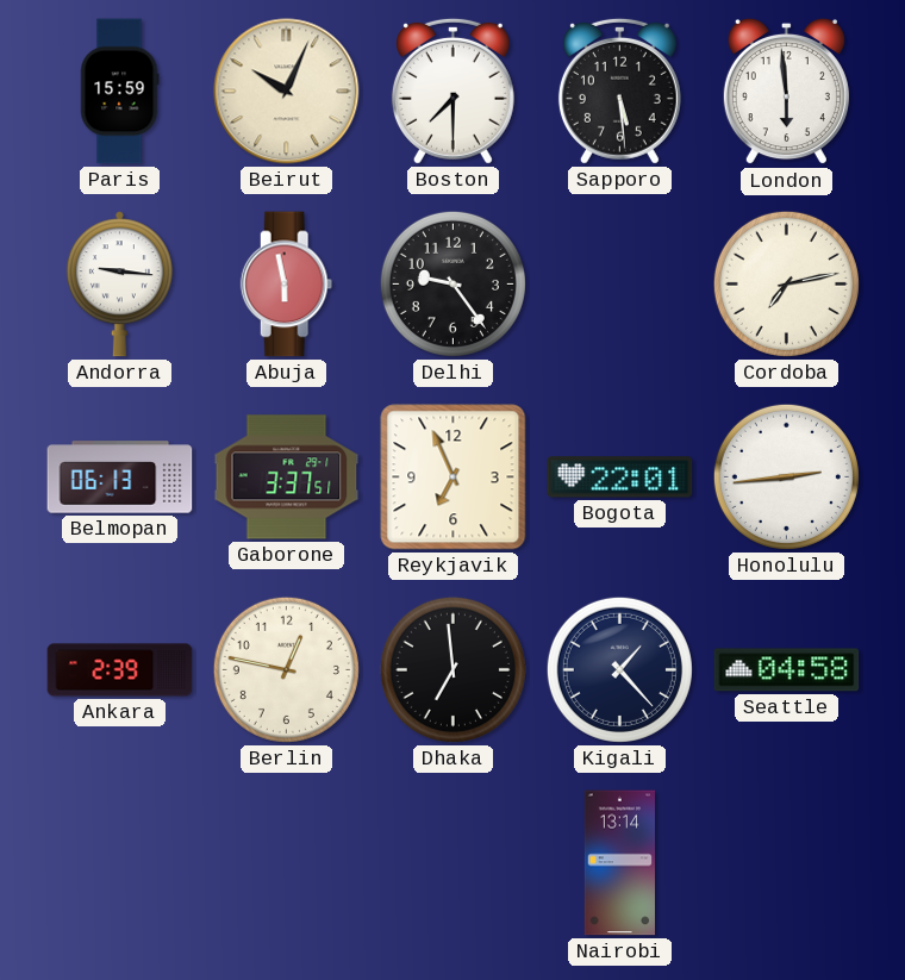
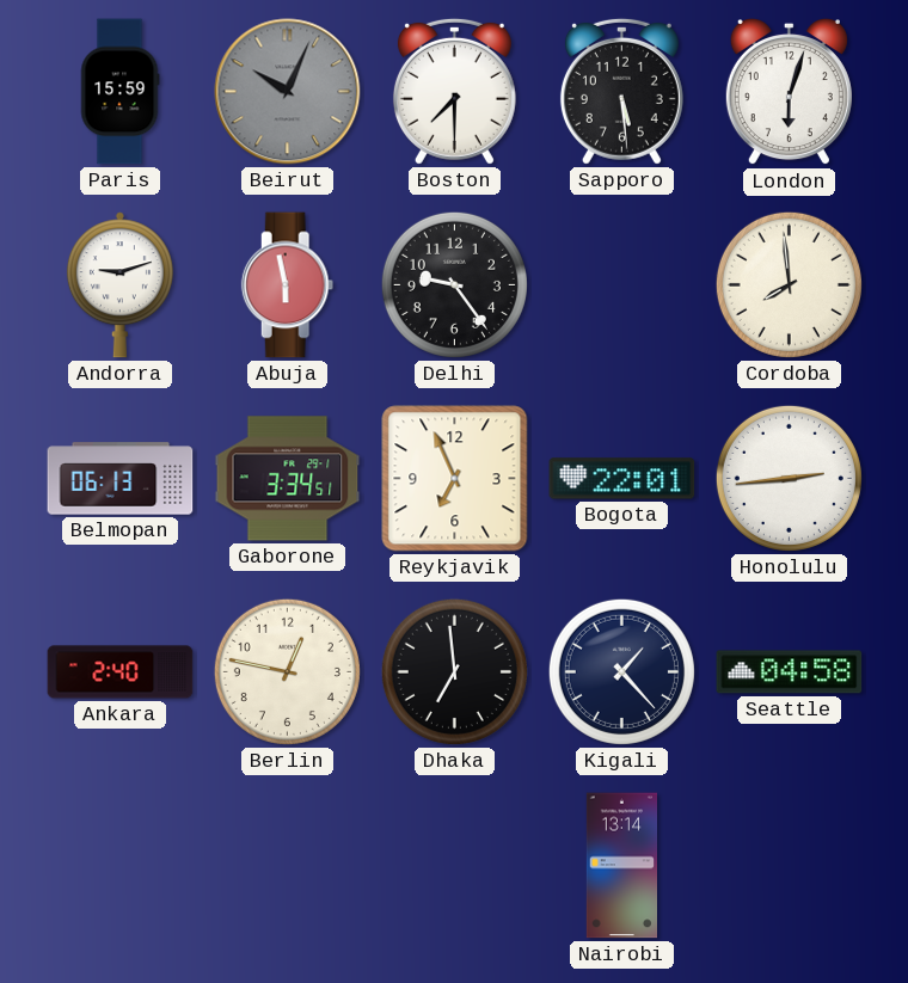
Beirut dial: cream -> grey
London: 5:59 -> 6:03
Andorra: 9:16 -> 9:12
Cordoba: 7:13 -> 7:59
Gaborone: 3:37 -> 3:34
Ankara: 2:39 -> 2:40
